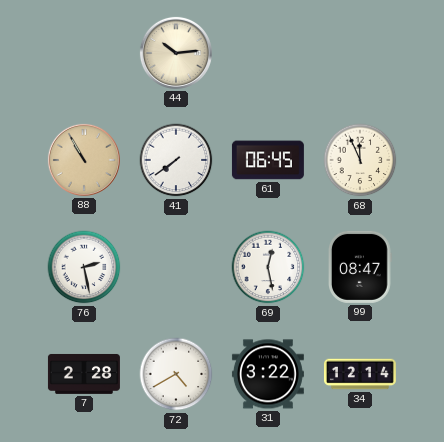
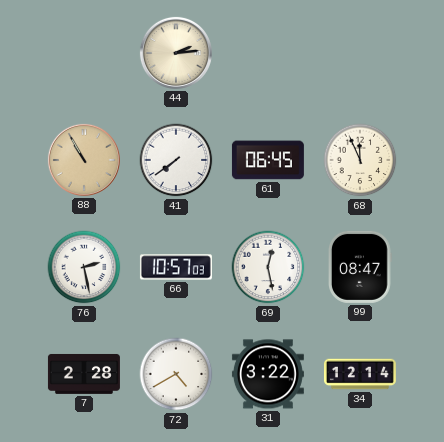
44: 10:14 -> 2:14
66: none -> 10:57
